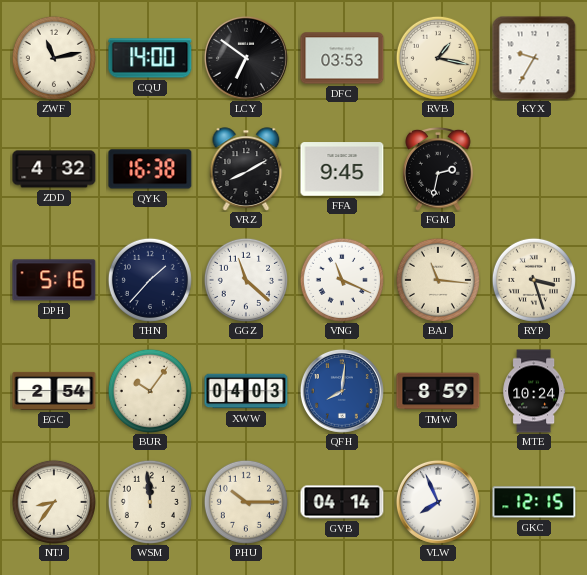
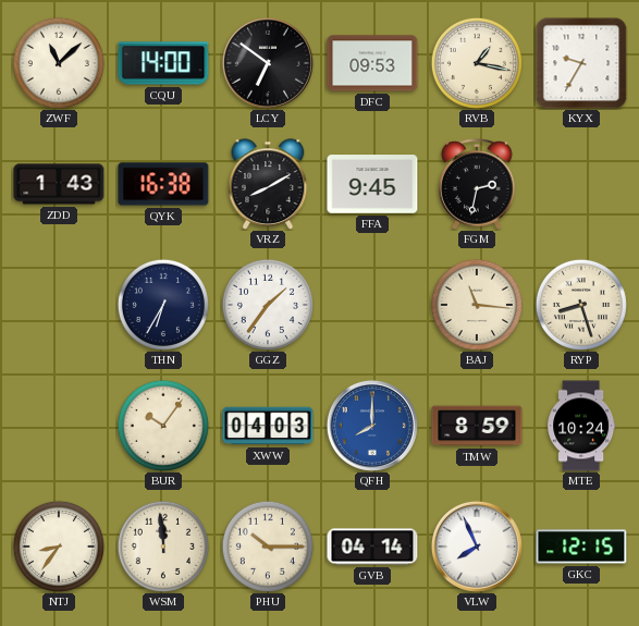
ZWF: 11:13 -> 11:08
DFC: 03:53 -> 09:53
ZDD: 4:32 -> 1:43
DPH: 5:16 -> none
THN: 1:37 -> 6:35
GGZ: 11:22 -> 1:36
VNG: 11:19 -> none
RYP: 3:27 -> 8:27
EGC: 2:54 -> none
QFH: 8:01 -> 8:00
